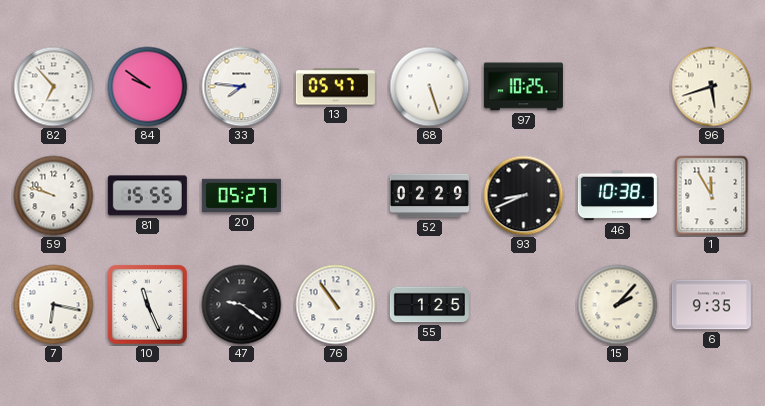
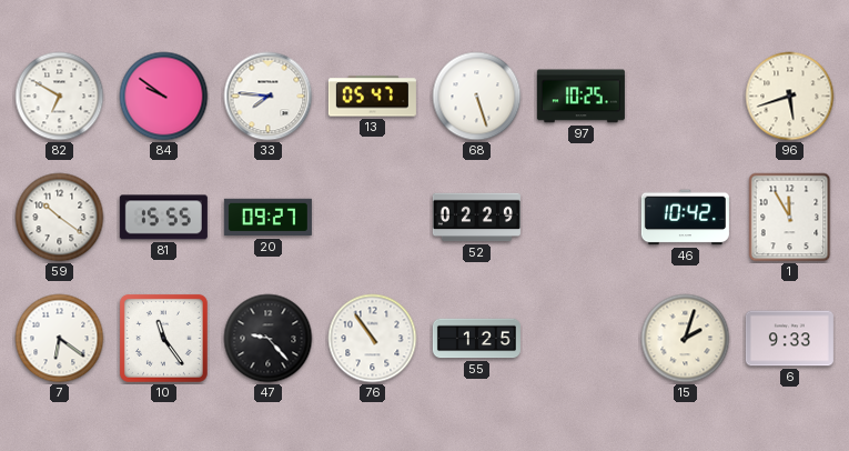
82: 6:53 -> 6:50
59: 9:48 -> 10:21
20: 05:27 -> 09:27
93: 8:41 -> none
46: 10:38 -> 10:42
7: 6:17 -> 6:21
10: 11:26 -> 11:24
47: 9:21 -> 9:23
15: 2:07 -> 2:03
6: 9:35 -> 9:33
